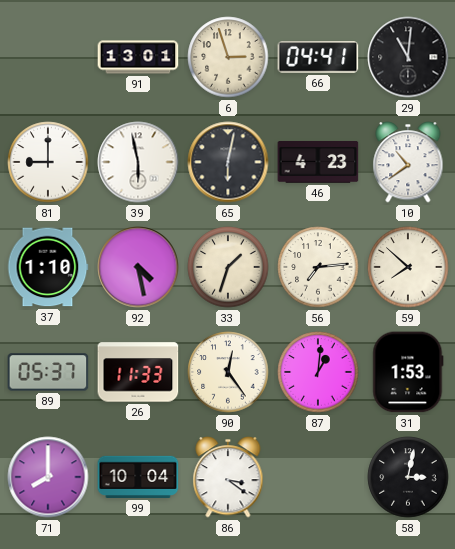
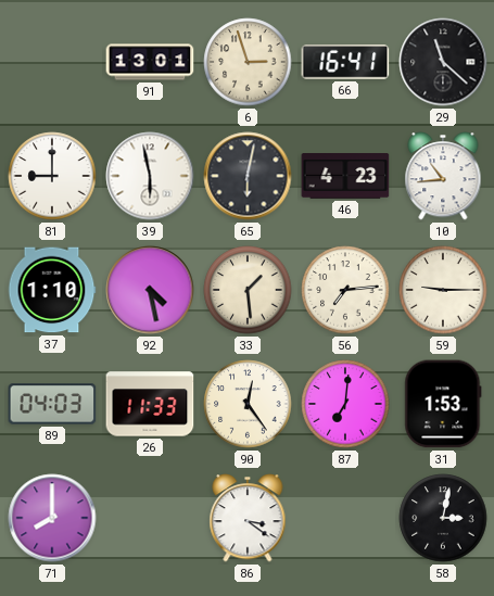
66: 04:41 -> 16:41
29: 11:01 -> 11:22
10: 10:39 -> 10:44
33: 1:33 -> 1:29
59: 7:52 -> 9:15
89: 05:37 -> 04:03
87: 1:01 -> 7:01
99: 10:04 -> none
